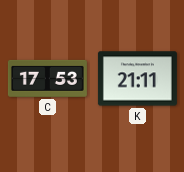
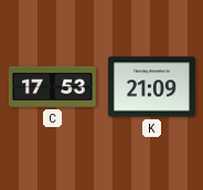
K: 21:11 -> 21:09
